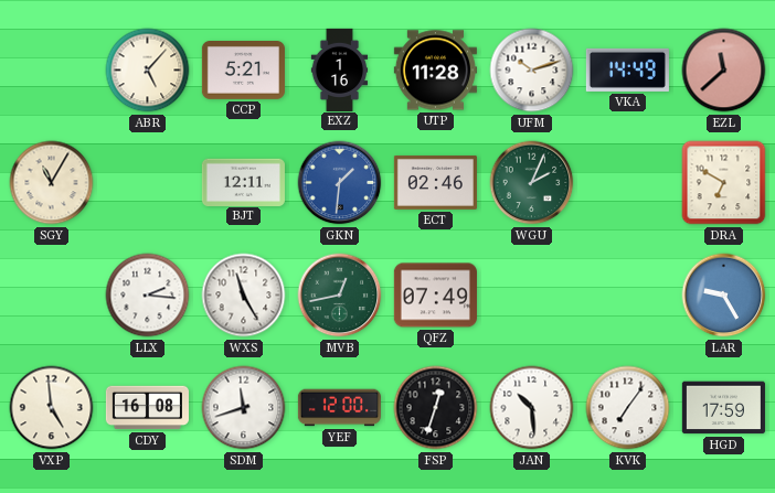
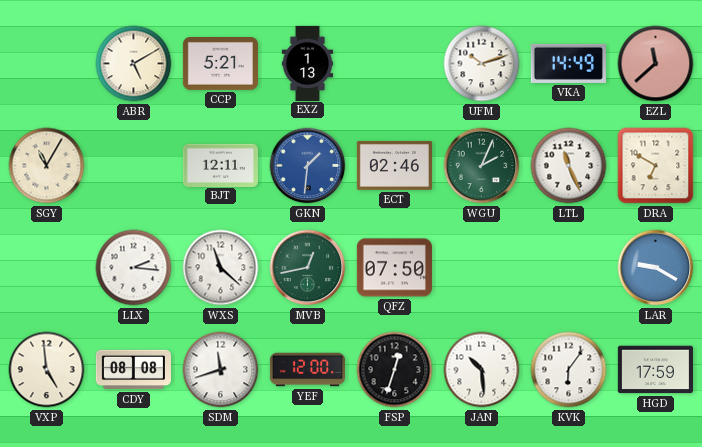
ABR: 5:07 -> 5:10
EXZ: 1:16 -> 1:13
UTP: 11:28 -> none
LTL: none -> 11:26
WXS: 11:25 -> 11:22
QFZ: 07:49 -> 07:50
LAR: 9:25 -> 9:20
CDY: 16:08 -> 08:08
KVK: 7:06 -> 6:06
